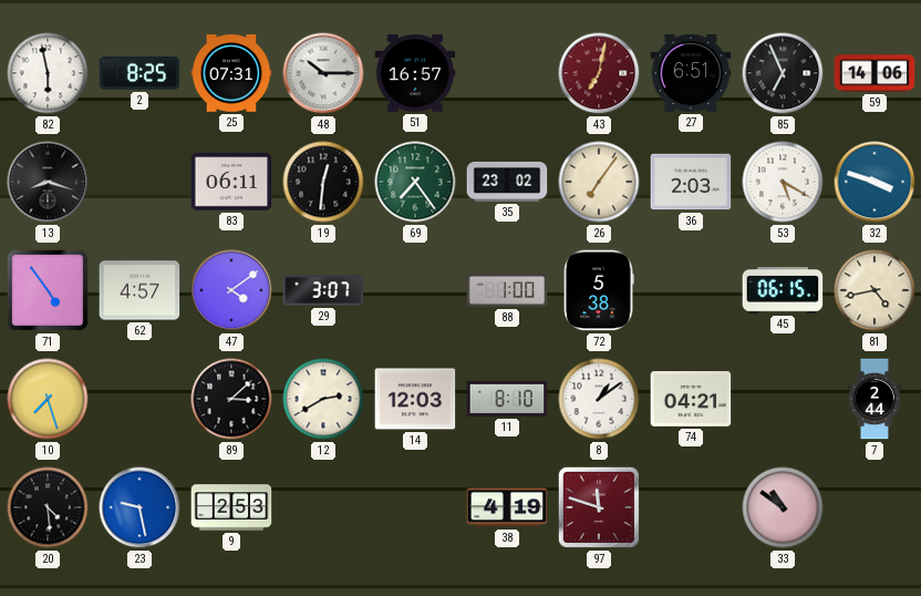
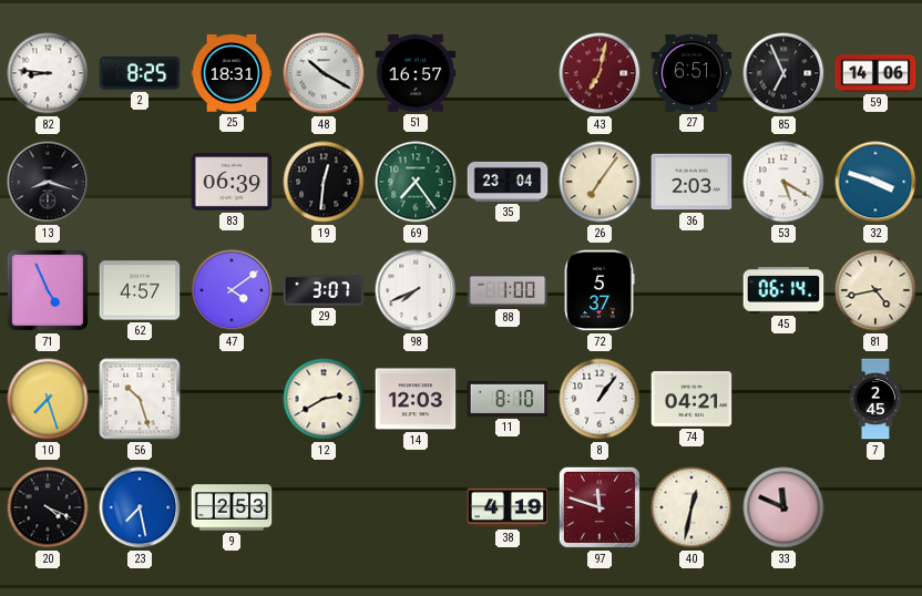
82: 5:58 -> 8:46
25: 07:31 -> 18:31
48: 10:15 -> 10:20
83: 06:11 -> 06:39
35: 23:02 -> 23:04
71: 4:54 -> 4:56
98: none -> 7:41
72: 5:38 -> 5:37
45: 06:15 -> 06:14
56: none -> 10:27
89: 3:08 -> none
8: 1:09 -> 1:06
7: 2:44 -> 2:45
20: 4:29 -> 4:19
23: 9:28 -> 7:28
40: none -> 12:32
33: 10:51 -> 11:49
